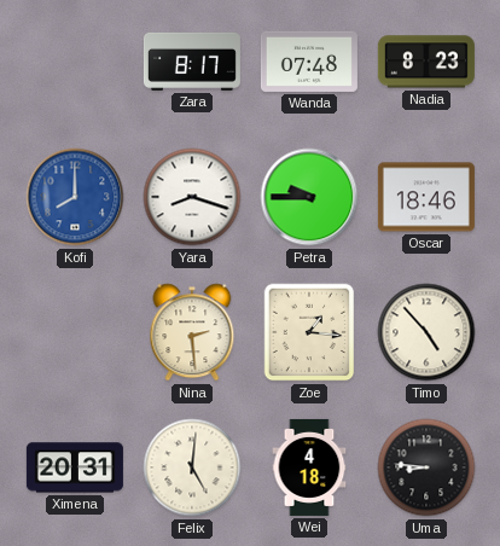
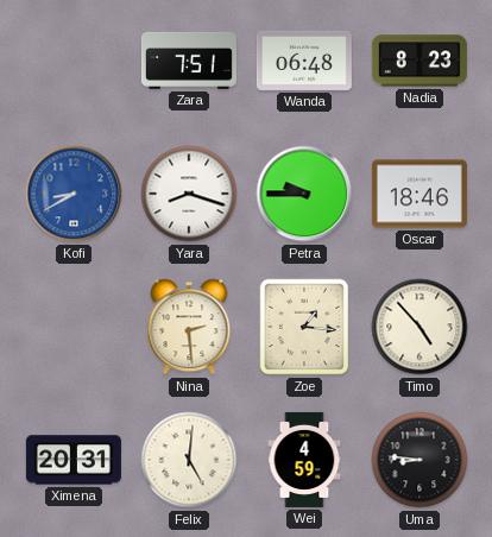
Zara: 8:17 -> 7:51
Wanda: 07:48 -> 06:48
Kofi: 8:00 -> 8:40
Wei: 4:18 -> 4:59
